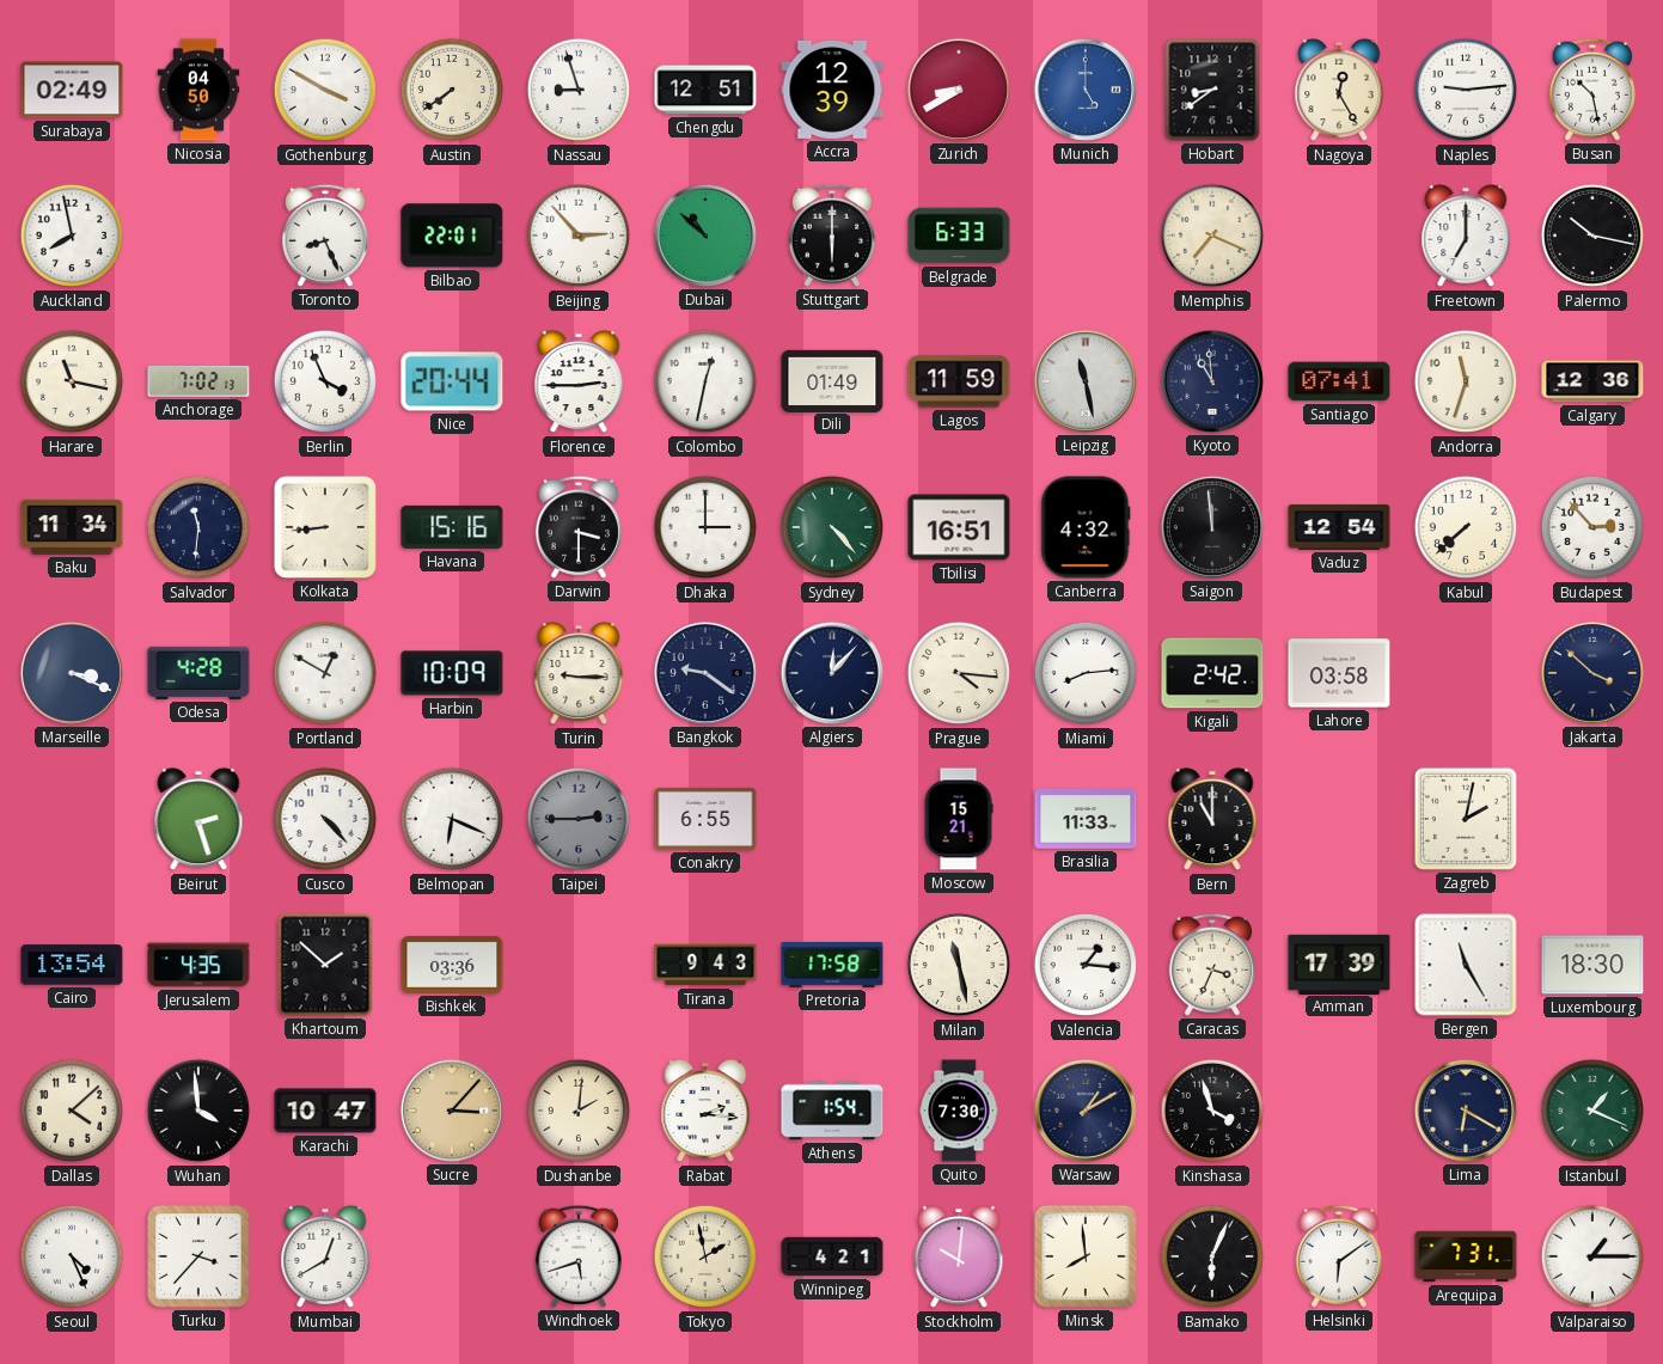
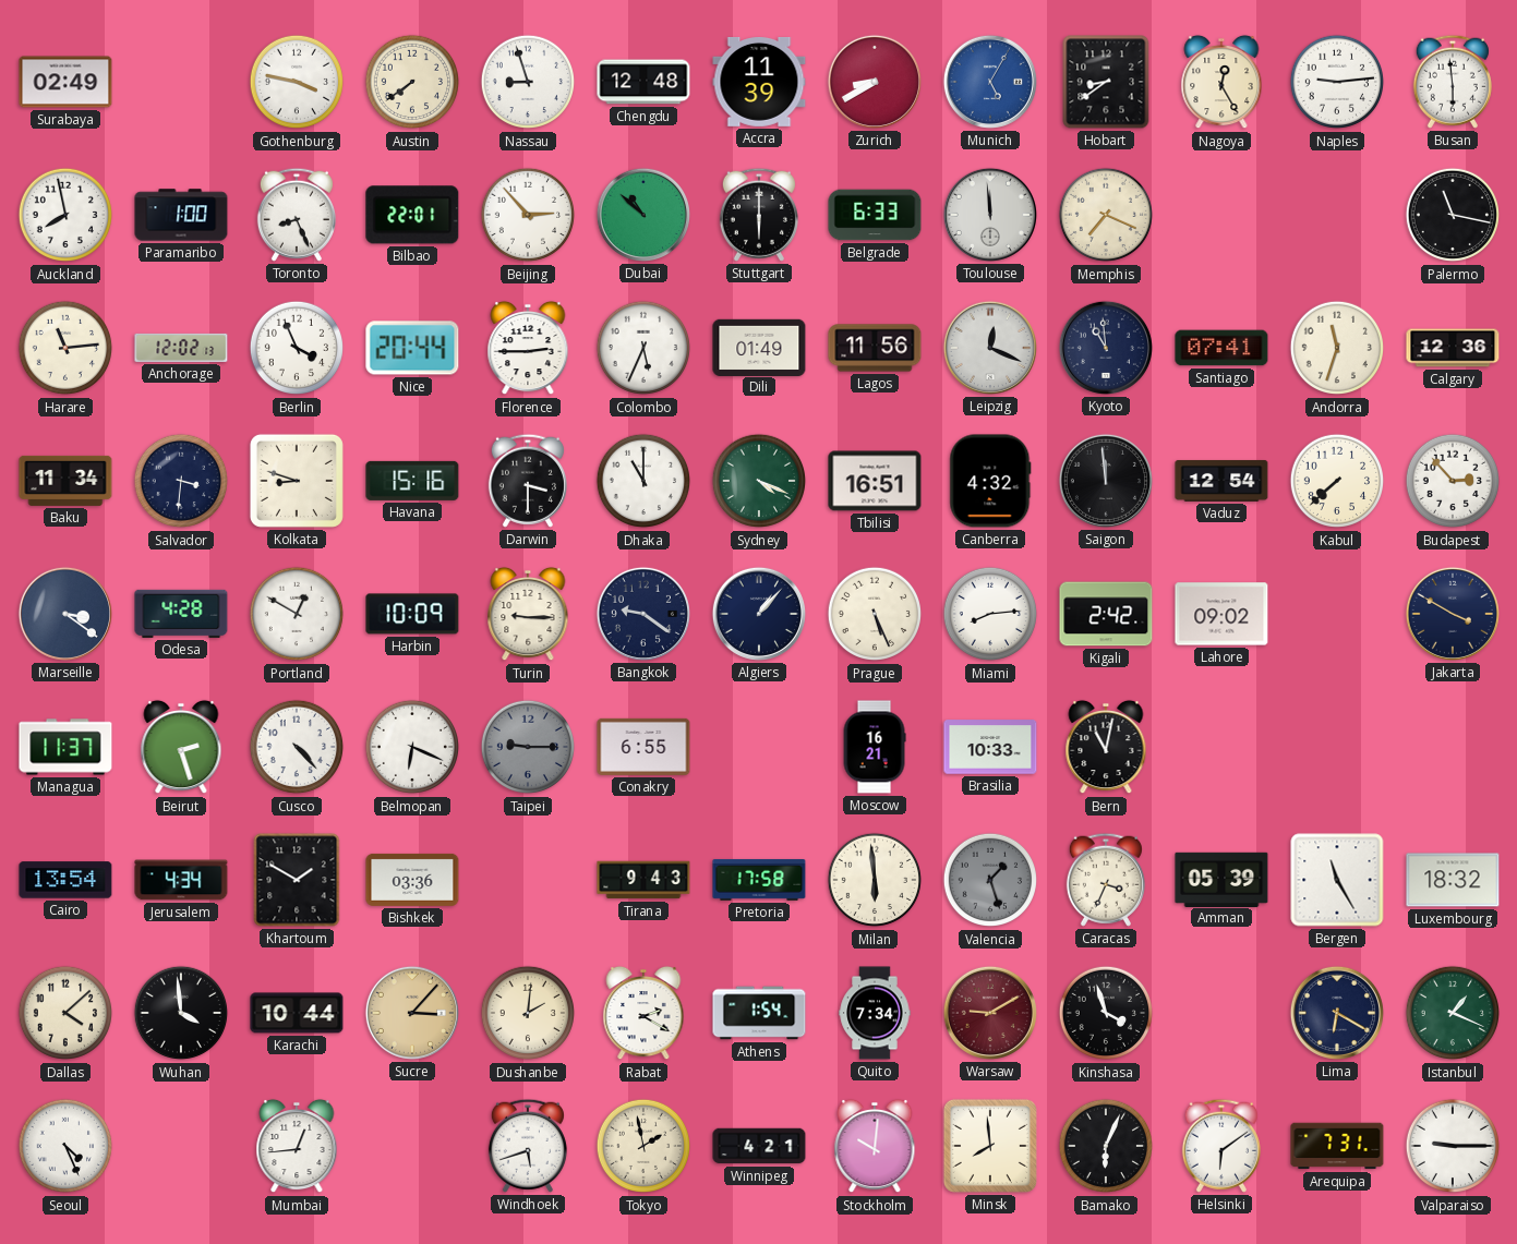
Nicosia: 04:50 -> none
Gothenburg: 3:50 -> 3:47
Chengdu: 12:51 -> 12:48
Accra: 12:39 -> 11:39
Munich: 5:00 -> 5:05
Busan: 10:28 -> 5:59
Paramaribo: none -> 1:00
Toulouse: none -> 11:59
Freetown: 7:00 -> none
Palermo: 10:17 -> 11:17
Harare: 11:17 -> 11:14
Anchorage: 7:02 -> 12:02
Colombo: 12:32 -> 5:34
Lagos: 11:59 -> 11:56
Leipzig: 11:28 -> 12:19
Salvador: 11:31 -> 3:31
Kolkata: 8:44 -> 8:48
Dhaka: 3:00 -> 11:00
Sydney: 4:23 -> 4:19
Marseille: 3:19 -> 3:21
Algiers: 12:07 -> 1:07
Prague: 4:16 -> 5:26
Lahore: 03:58 -> 09:02
Jakarta: 3:52 -> 3:50
Managua: none -> 11:37
Taipei: 2:45 -> 9:15
Moscow: 15:21 -> 16:21
Brasilia: 11:33 -> 10:33
Bern: 11:00 -> 11:02
Zagreb: 2:02 -> none
Jerusalem: 4:35 -> 4:34
Khartoum: 1:52 -> 1:50
Milan: 11:28 -> 5:59
Valencia: 1:16 -> 1:27
Valencia dial: white -> grey
Amman: 17:39 -> 05:39
Luxembourg: 18:30 -> 18:32
Karachi: 10:47 -> 10:44
Rabat: 2:16 -> 2:20
Quito: 7:30 -> 7:34
Warsaw: 1:10 -> 9:10
Warsaw dial: navy -> burgundy
Turku: 3:37 -> none
Mumbai: 12:40 -> 12:44
Valparaiso: 1:15 -> 9:15
